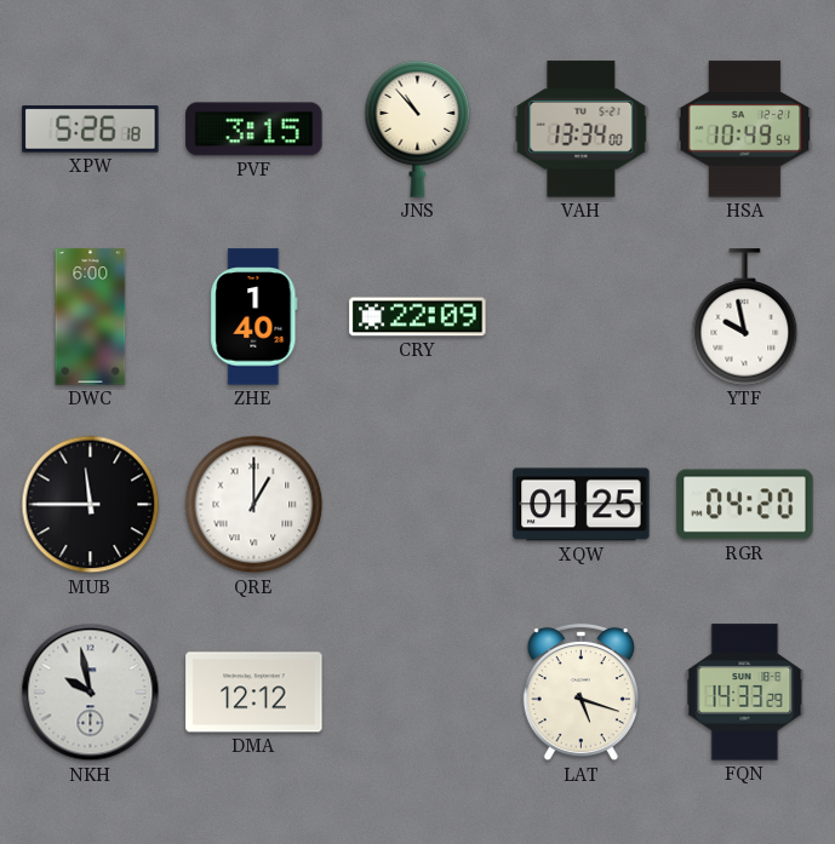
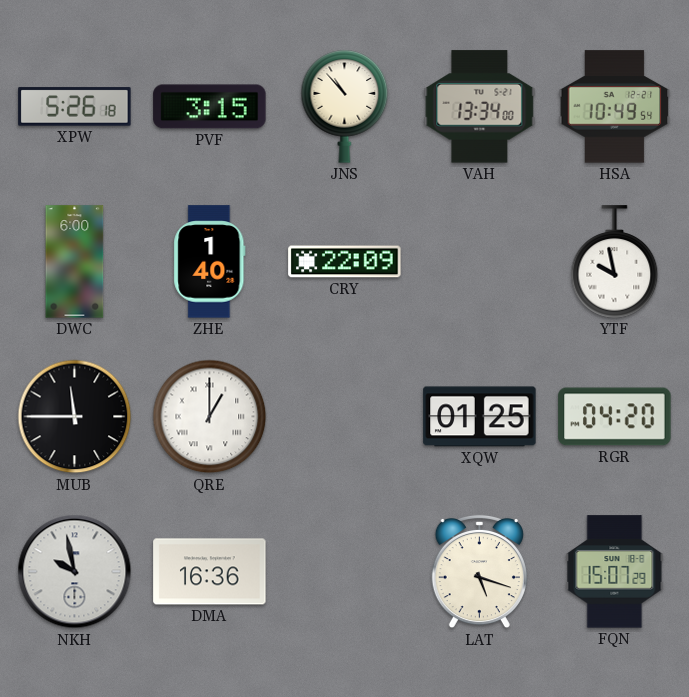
DMA: 12:12 -> 16:36
FQN: 14:33 -> 15:07
